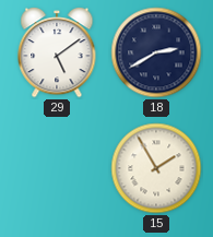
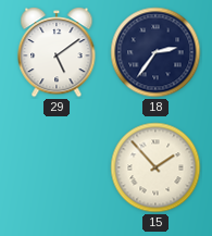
18: 2:40 -> 2:36
15: 1:55 -> 1:53
